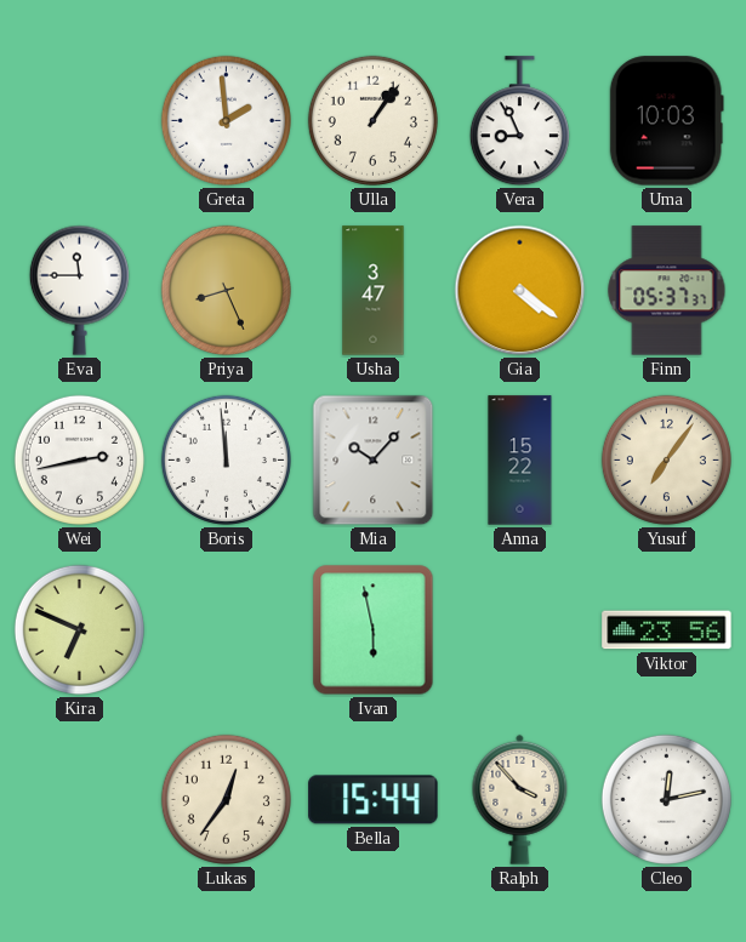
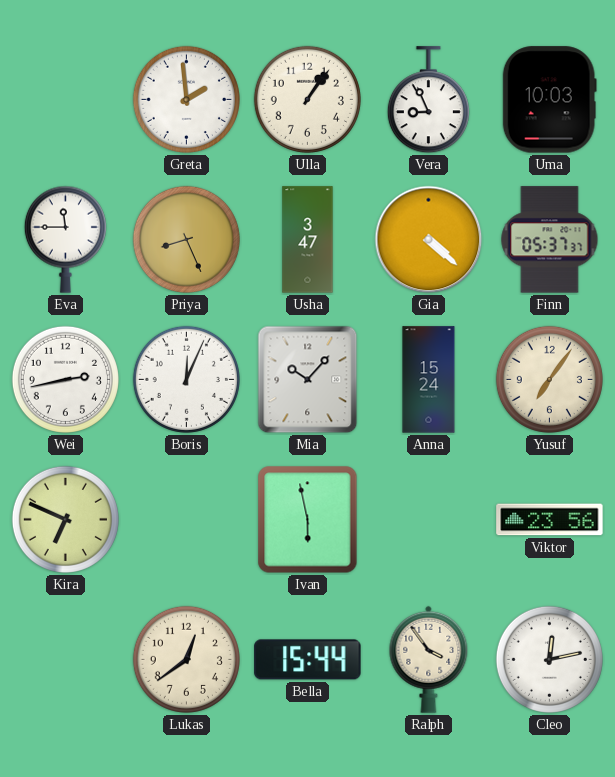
Gia: 4:21 -> 4:22
Boris: 11:59 -> 12:04
Anna: 15:22 -> 15:24
Lukas: 12:36 -> 12:39
Ralph: 3:53 -> 3:54
